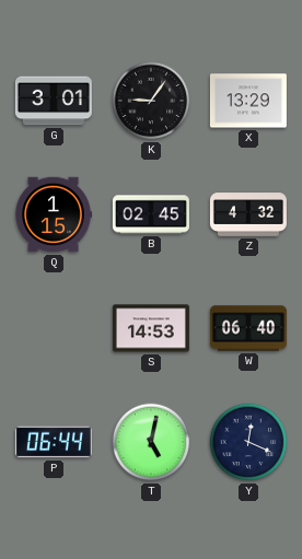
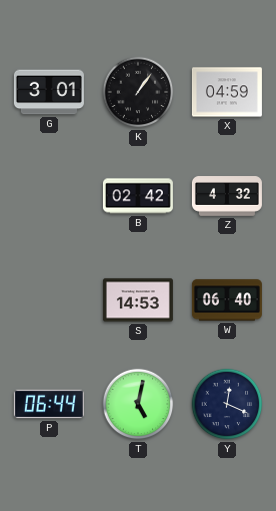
K: 9:06 -> 1:06
X: 13:29 -> 04:59
Q: 1:15 -> none
B: 02:45 -> 02:42
